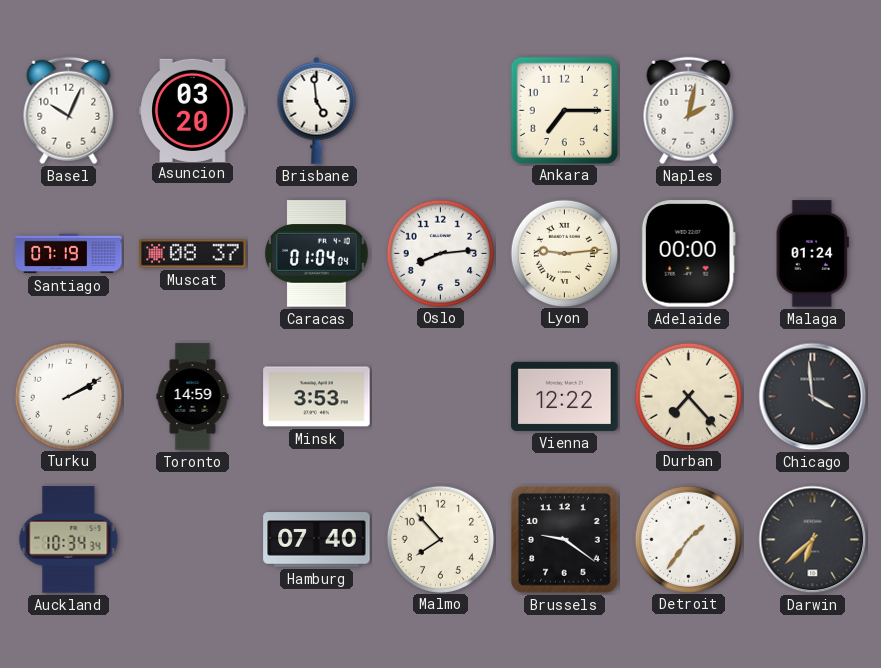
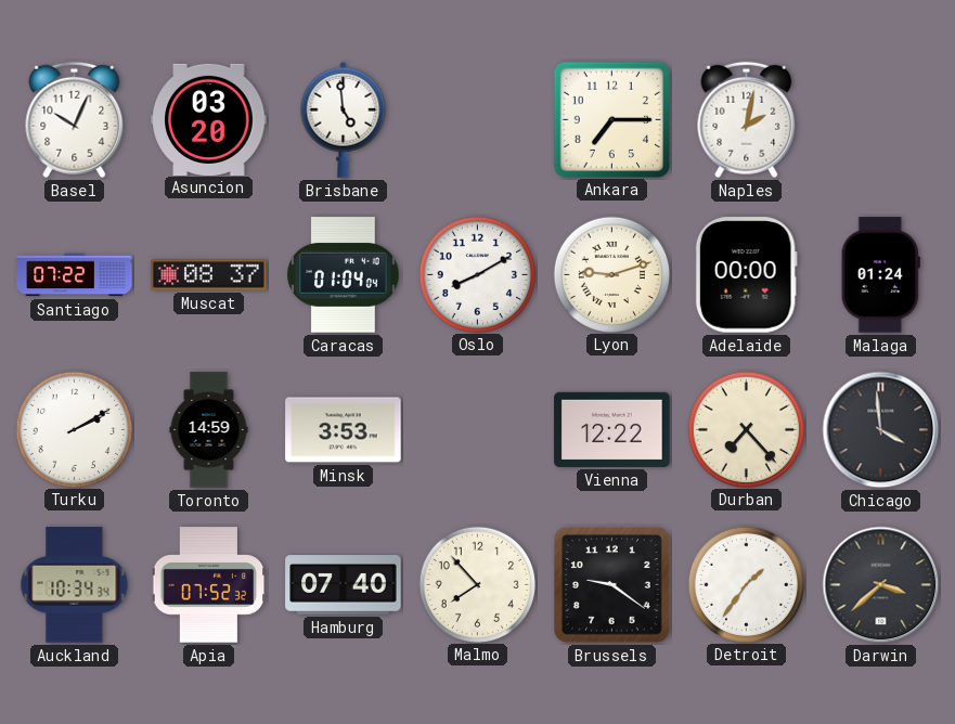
Santiago: 07:19 -> 07:22
Oslo: 8:14 -> 8:10
Lyon: 9:14 -> 9:12
Apia: none -> 07:52
Darwin: 6:38 -> 3:38
